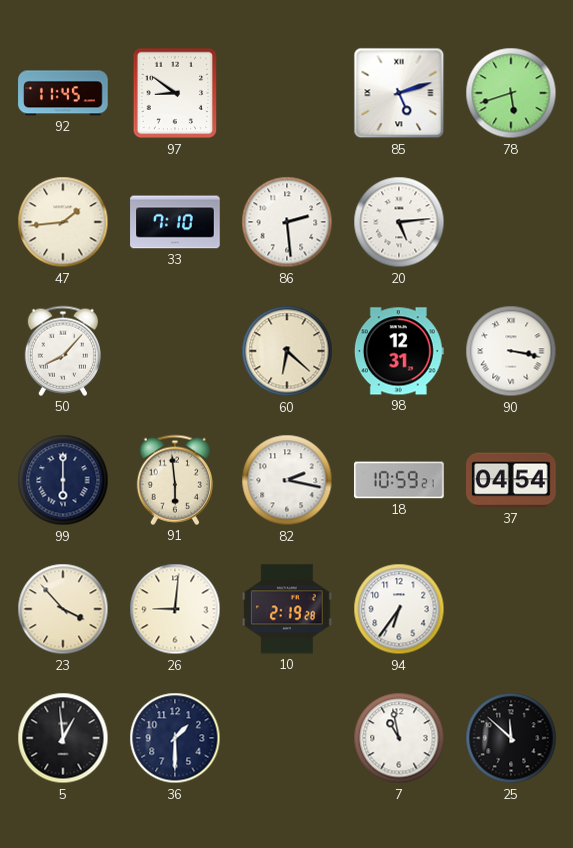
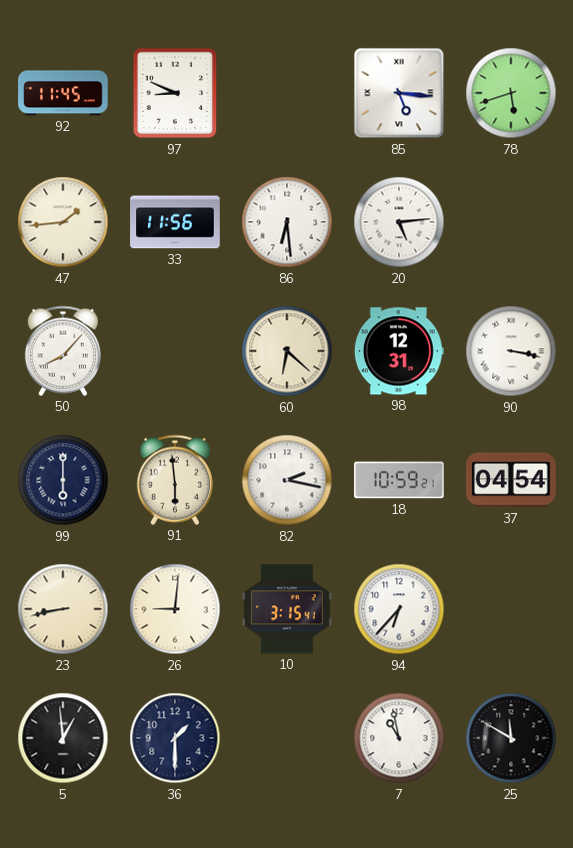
97: 8:51 -> 8:49
85: 5:12 -> 5:16
33: 7:10 -> 11:56
86: 2:29 -> 6:29
23: 3:53 -> 8:43
10: 2:19 -> 3:15
94: 6:36 -> 6:37
25: 11:52 -> 11:50
